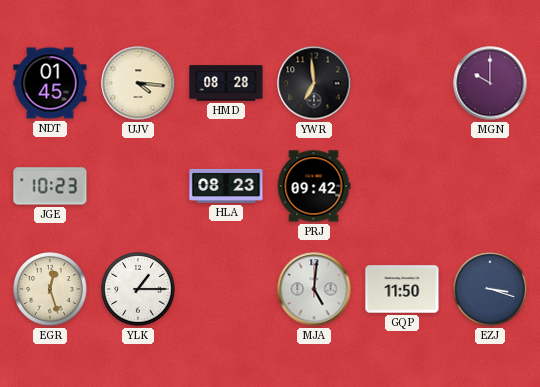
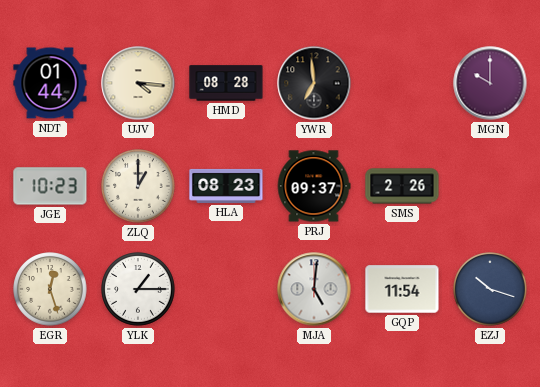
NDT: 01:45 -> 01:44
ZLQ: none -> 1:00
PRJ: 09:42 -> 09:37
SMS: none -> 2:26
GQP: 11:50 -> 11:54
EZJ: 3:18 -> 10:18
